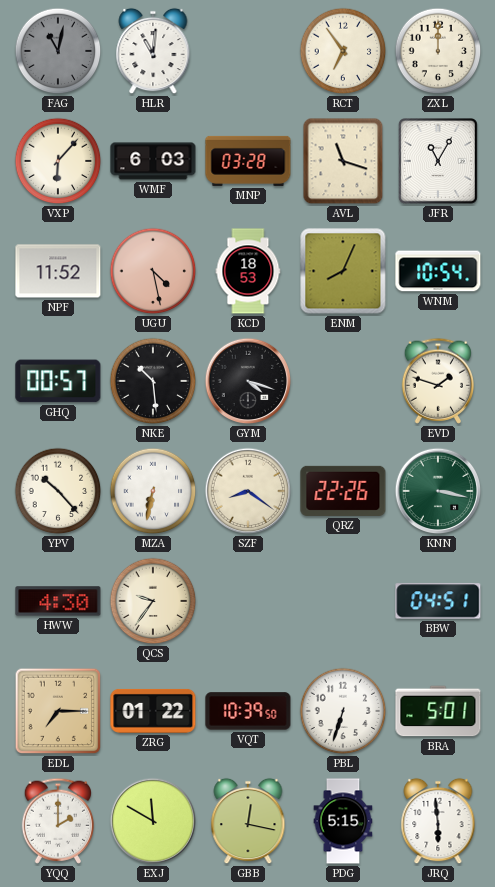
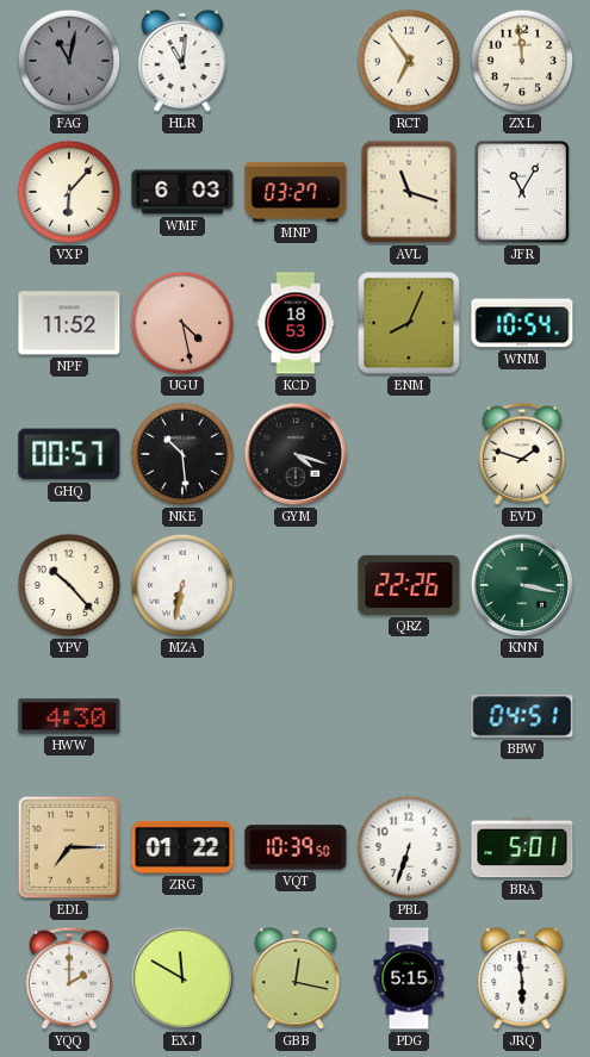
ZXL: 12:00 -> 11:59
MNP: 03:28 -> 03:27
SZF: 8:21 -> none
QCS: 9:36 -> none
